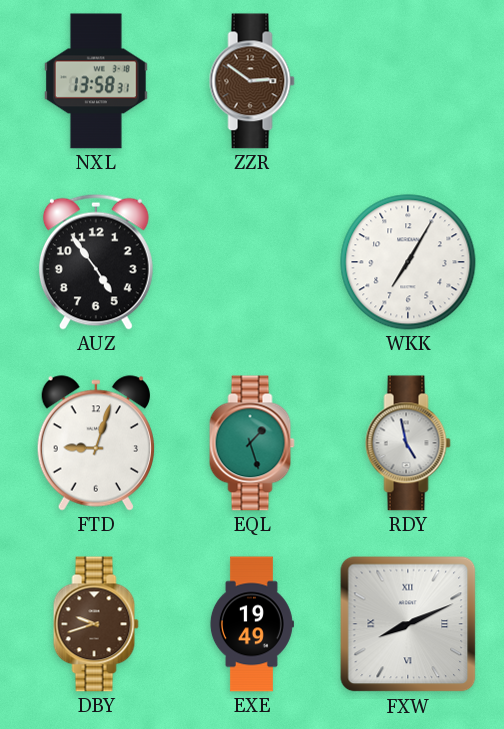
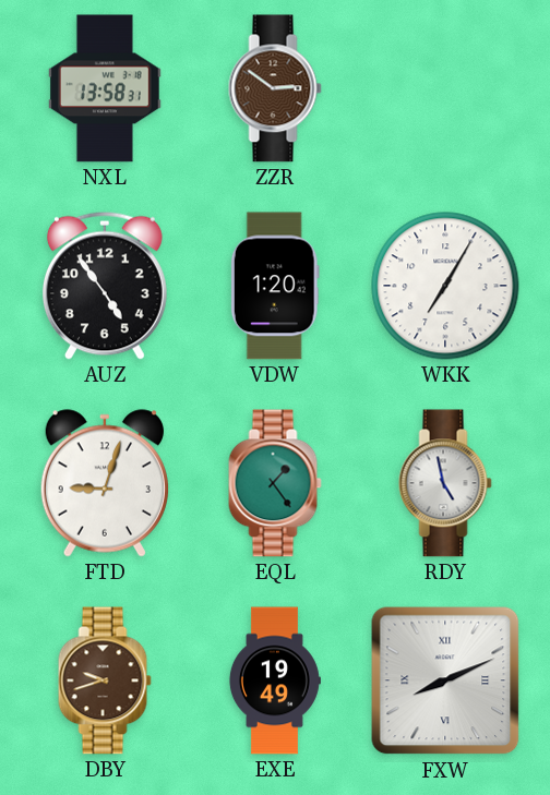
VDW: none -> 1:20
EQL: 1:27 -> 1:24
